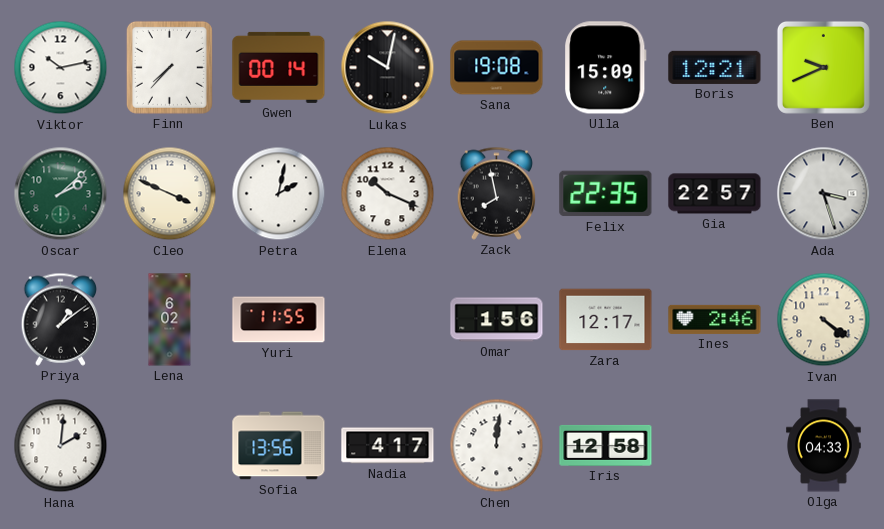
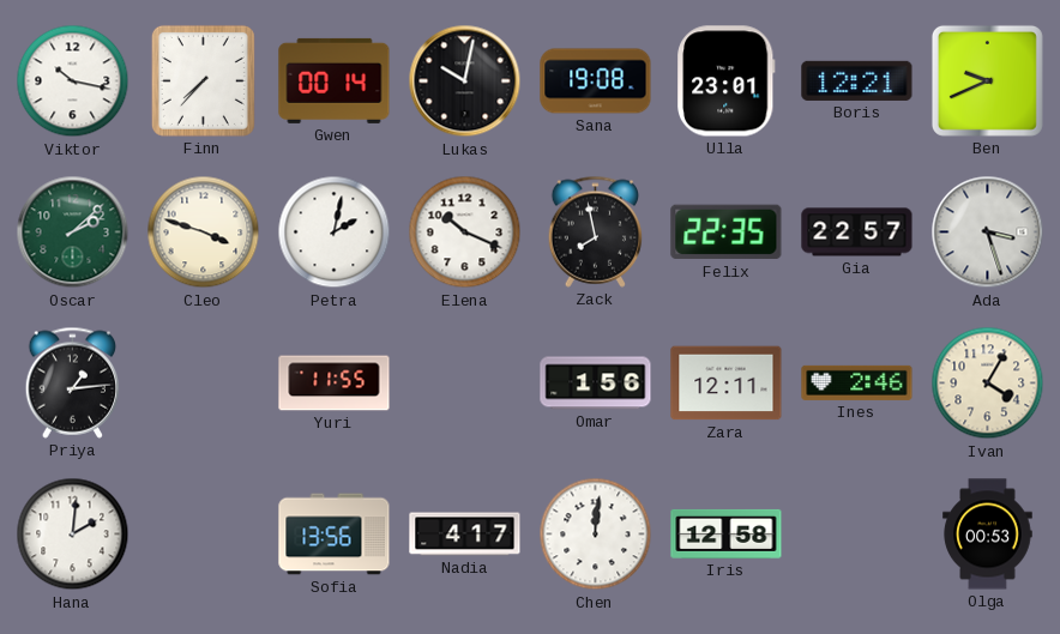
Viktor: 10:13 -> 10:17
Ulla: 15:09 -> 23:01
Cleo: 3:49 -> 3:48
Priya: 1:09 -> 1:14
Lena: 6:02 -> none
Zara: 12:17 -> 12:11
Ivan: 4:21 -> 4:05
Olga: 04:33 -> 00:53
